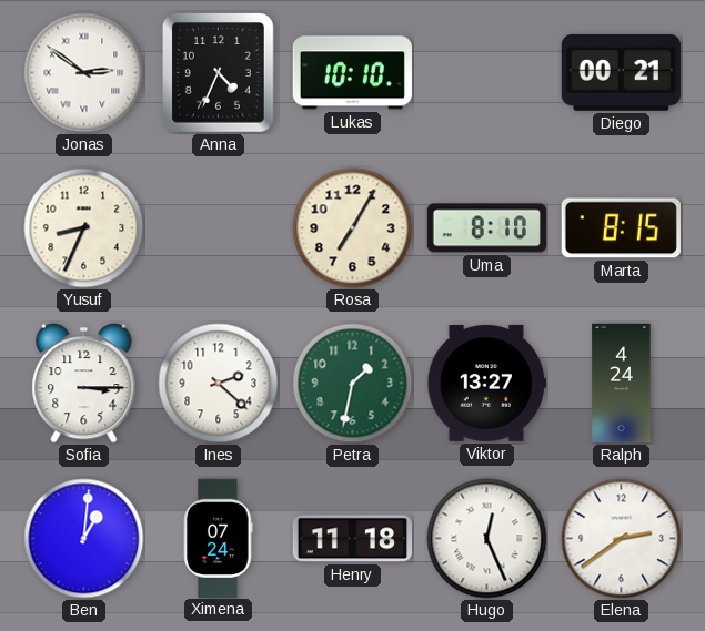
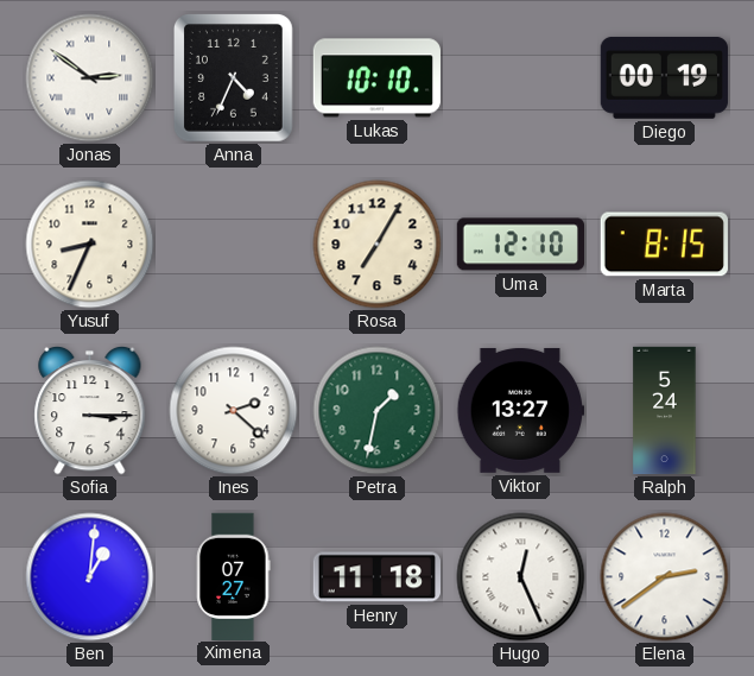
Diego: 00:21 -> 00:19
Uma: 8:10 -> 12:10
Ralph: 4:24 -> 5:24
Ximena: 07:24 -> 07:27
